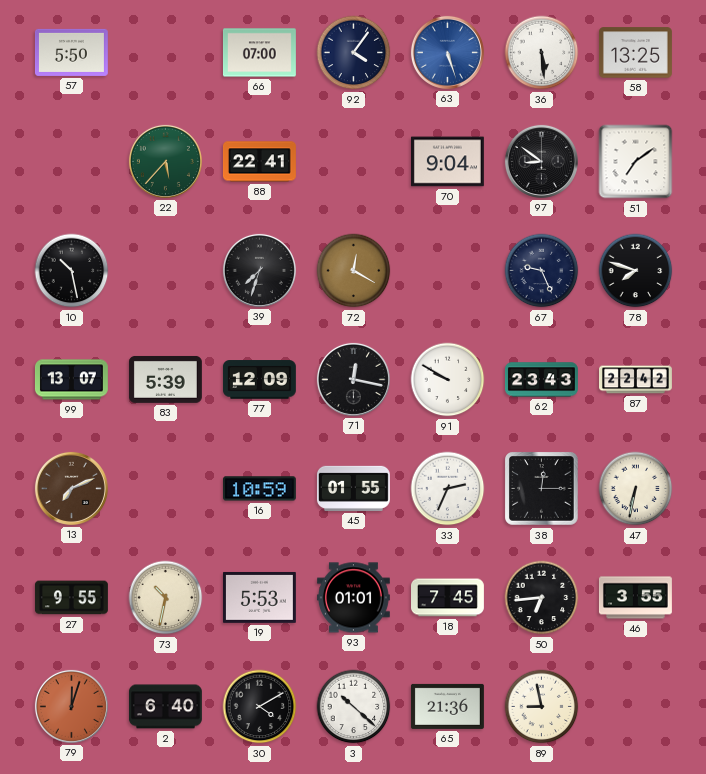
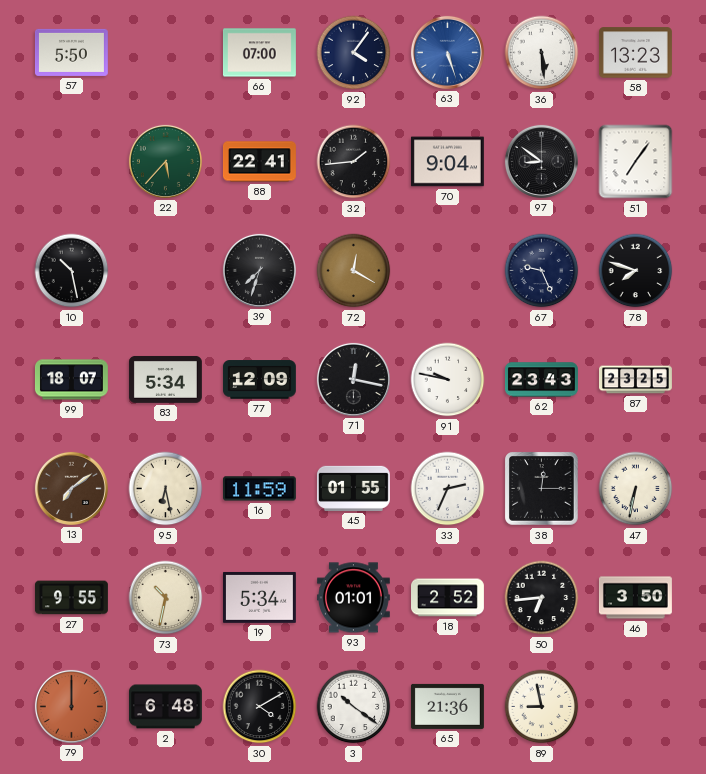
58: 13:25 -> 13:23
32: none -> 1:44
51: 7:09 -> 7:06
99: 13:07 -> 18:07
83: 5:39 -> 5:34
91: 9:50 -> 9:47
87: 22:42 -> 23:25
13: 7:11 -> 7:09
95: none -> 6:28
16: 10:59 -> 11:59
19: 5:53 -> 5:34
18: 7:45 -> 2:52
46: 3:55 -> 3:50
79: 12:03 -> 12:00
2: 6:40 -> 6:48
3: 10:22 -> 10:21
